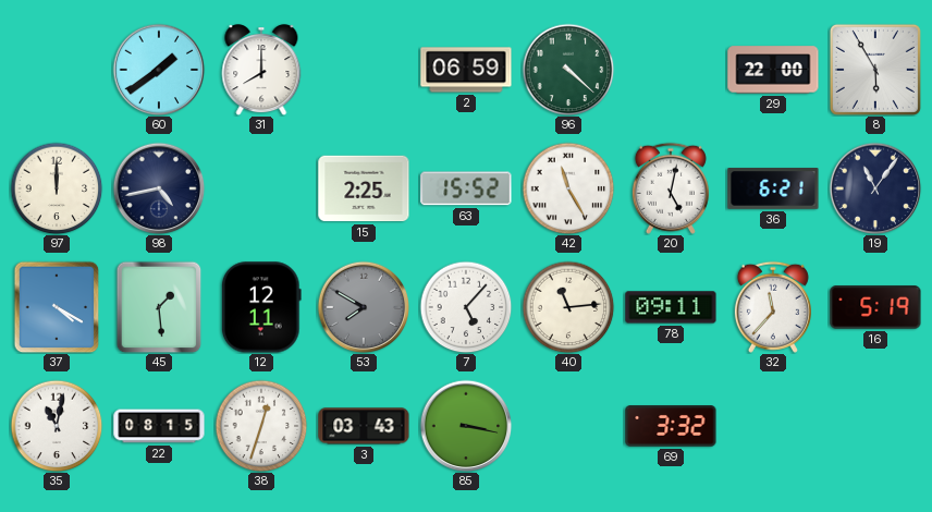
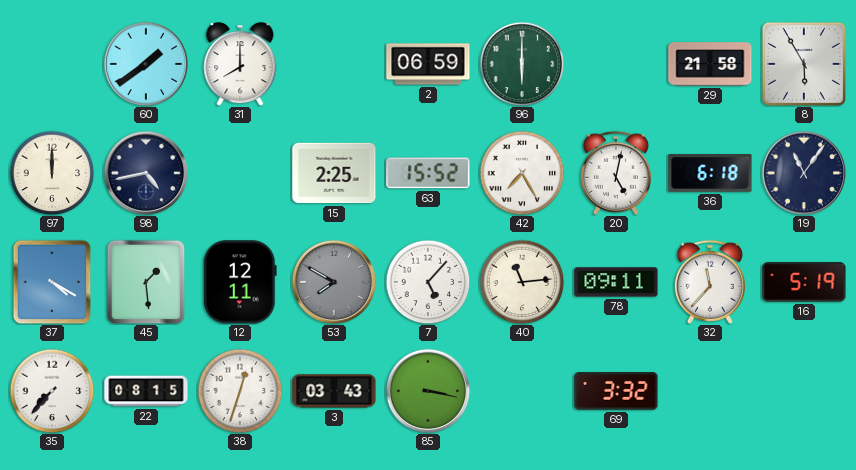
96: 4:22 -> 6:00
29: 22:00 -> 21:58
42: 11:25 -> 7:25
36: 6:21 -> 6:18
35: 11:02 -> 7:37
